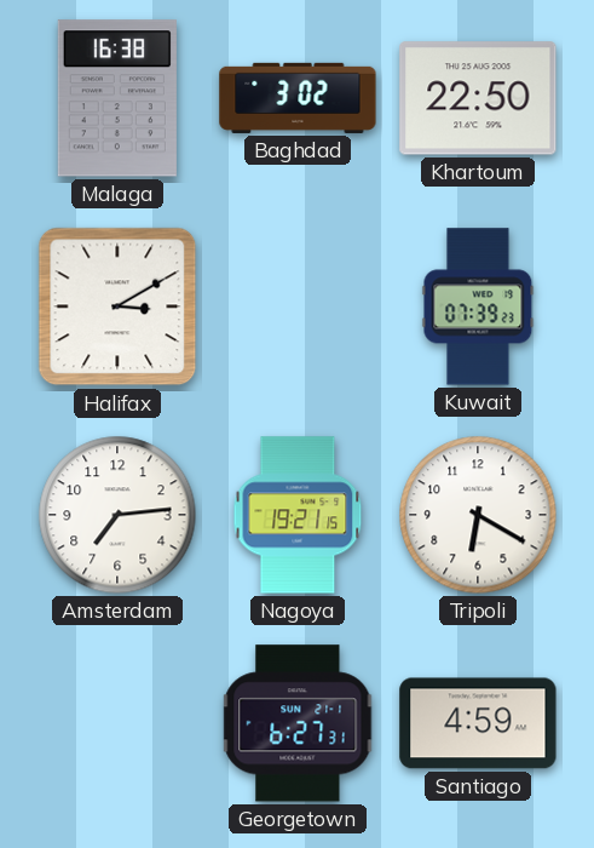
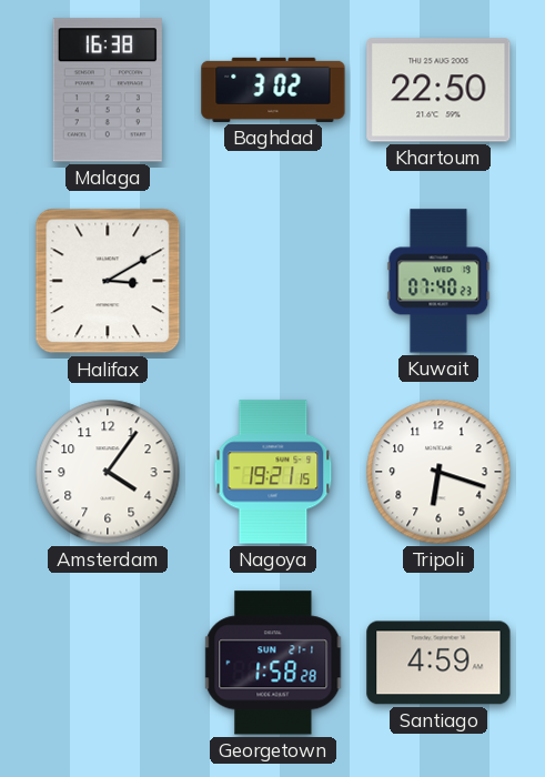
Kuwait: 07:39 -> 07:40
Amsterdam: 7:14 -> 4:06
Tripoli: 6:20 -> 6:18
Georgetown: 6:27 -> 1:58
